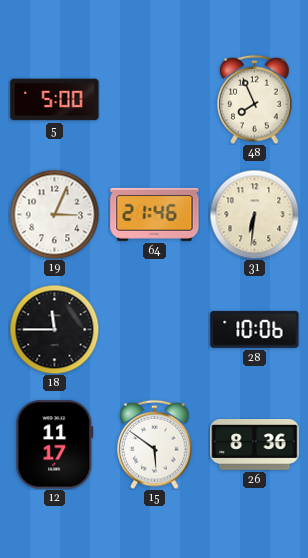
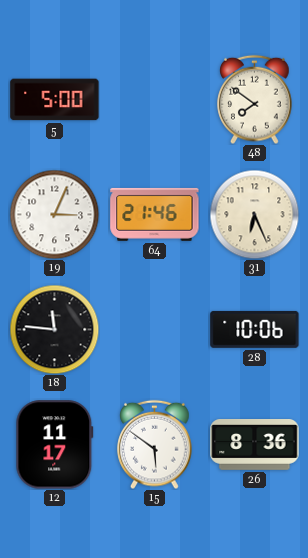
48: 7:56 -> 7:51
31: 6:31 -> 6:26
18: 11:45 -> 11:46
